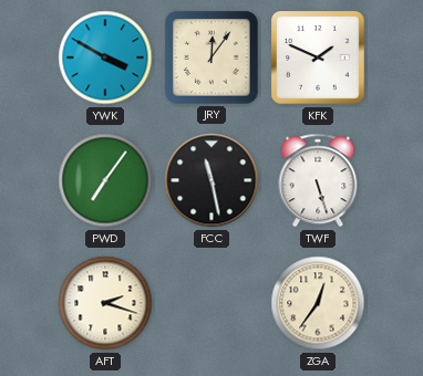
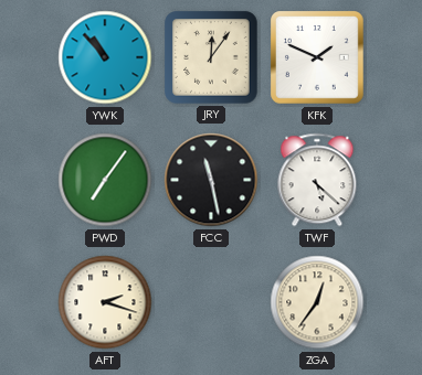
YWK: 3:50 -> 10:53
TWF: 5:27 -> 5:22
